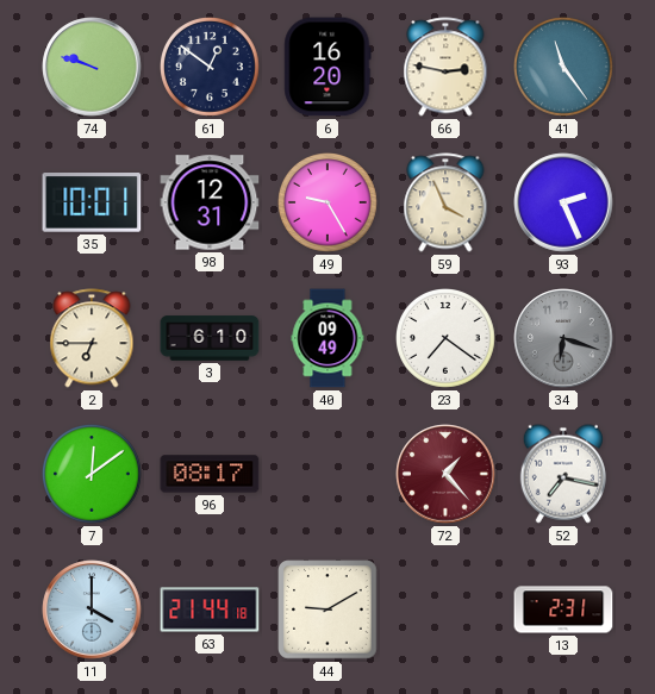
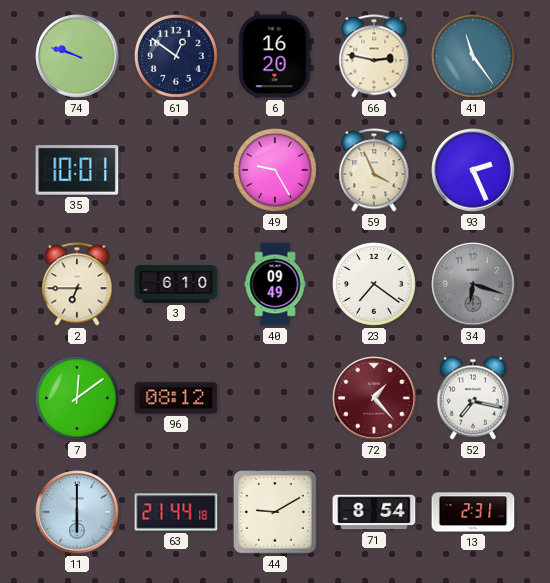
98: 12:31 -> none
96: 08:17 -> 08:12
11: 4:00 -> 6:00
71: none -> 8:54
